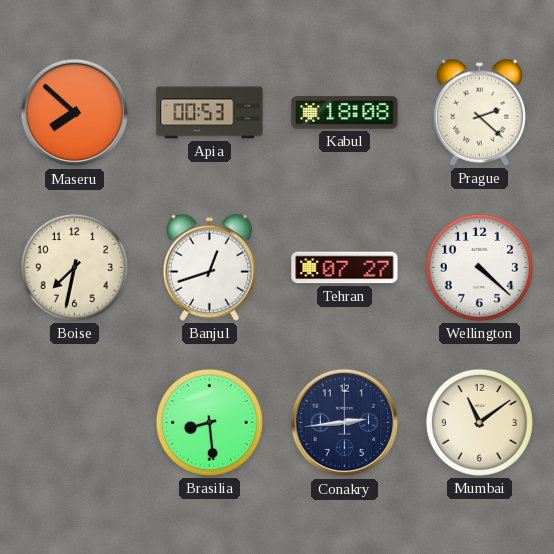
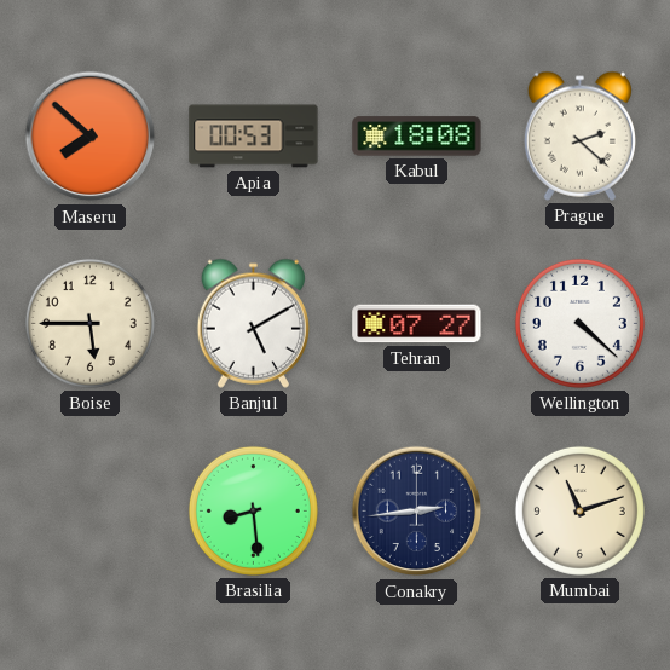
Boise: 7:32 -> 5:45
Banjul: 12:42 -> 5:10
Mumbai: 11:09 -> 11:12
